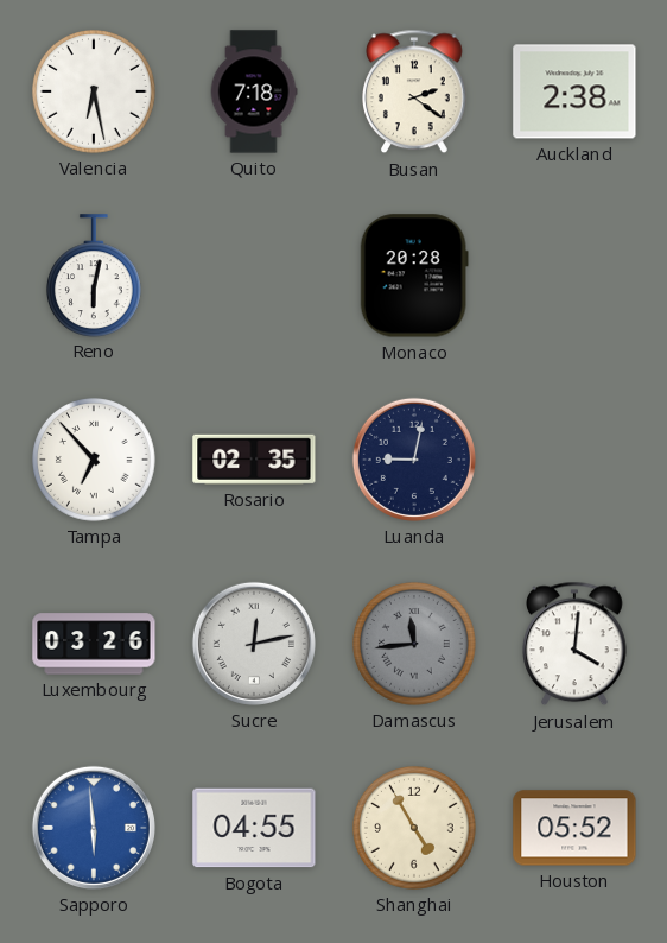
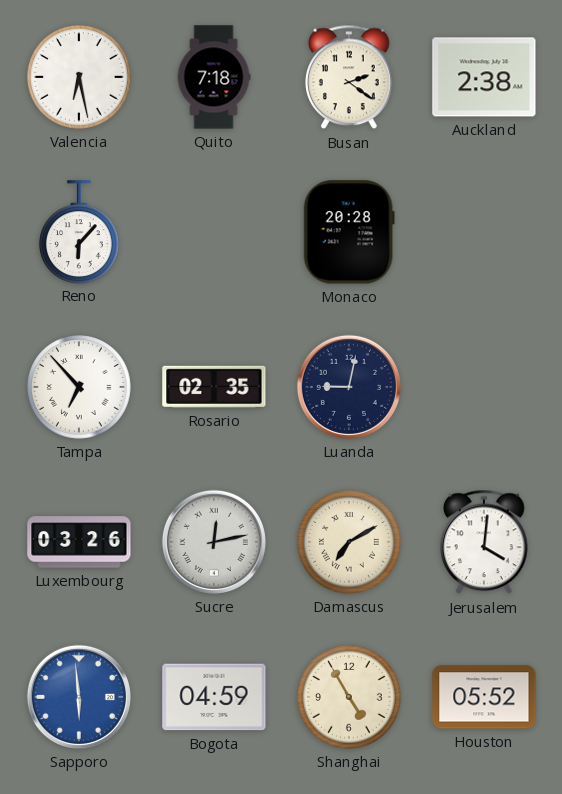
Reno: 6:02 -> 6:07
Damascus: 11:44 -> 7:10
Damascus dial: grey -> cream
Bogota: 04:55 -> 04:59
